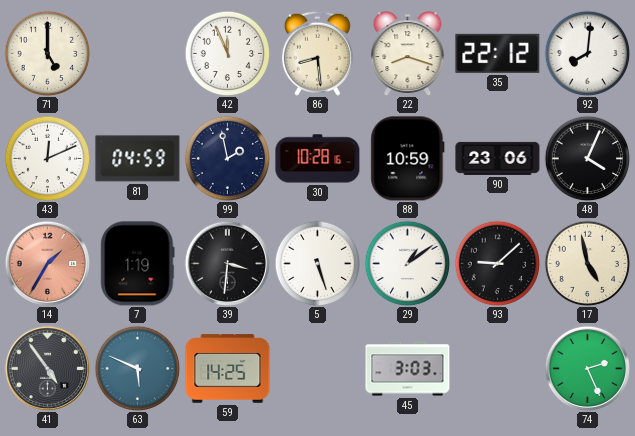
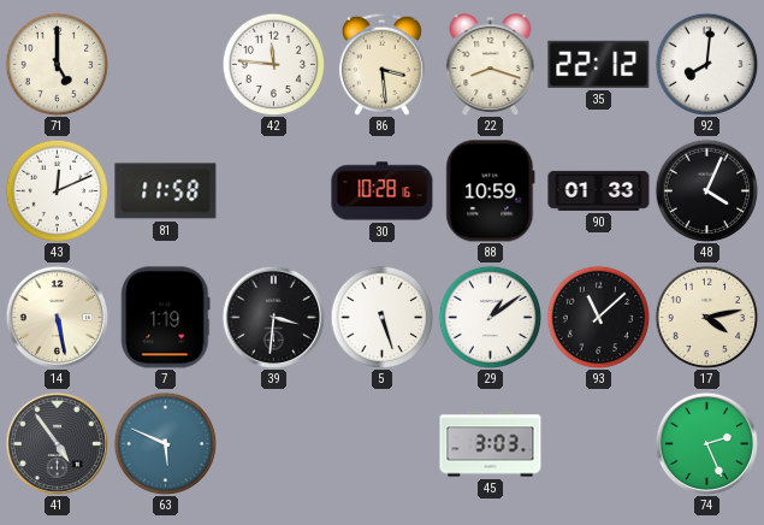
42: 11:56 -> 11:46
86: 8:29 -> 3:29
81: 04:59 -> 11:58
99: 1:58 -> none
90: 23:06 -> 01:33
14: 1:35 -> 5:28
14 dial: salmon -> cream
93: 9:08 -> 11:08
17: 4:58 -> 4:13
59: 14:25 -> none
